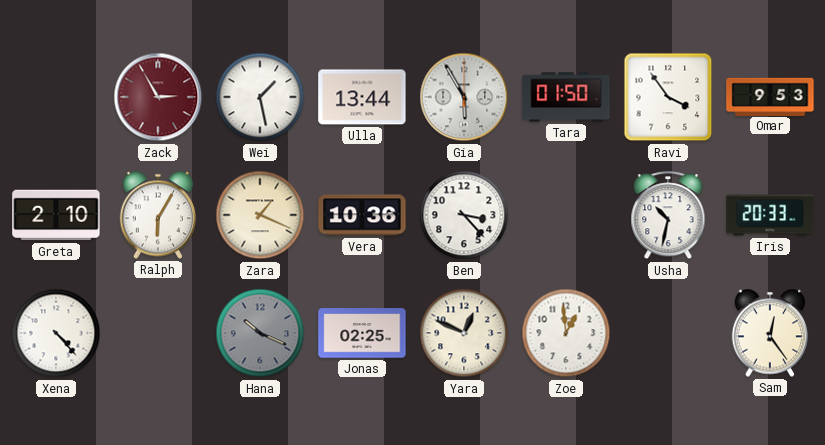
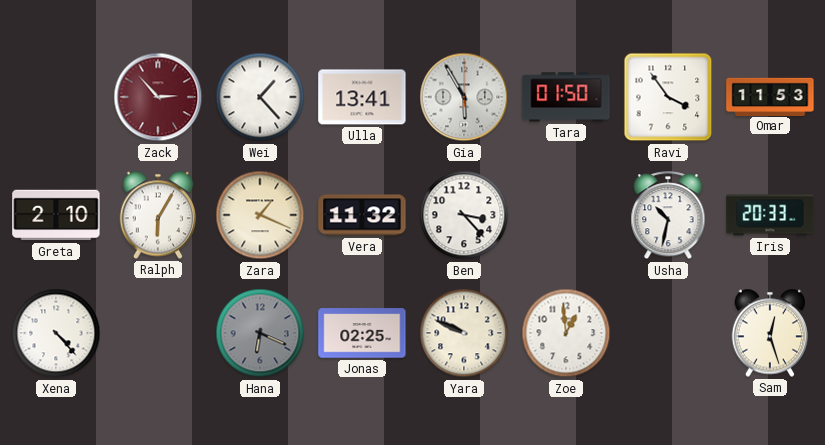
Zack: 2:55 -> 2:53
Wei: 1:28 -> 1:23
Ulla: 13:44 -> 13:41
Omar: 9:53 -> 11:53
Vera: 10:36 -> 11:32
Hana: 10:19 -> 6:19
Yara: 12:49 -> 9:49
Sam: 12:24 -> 12:27
